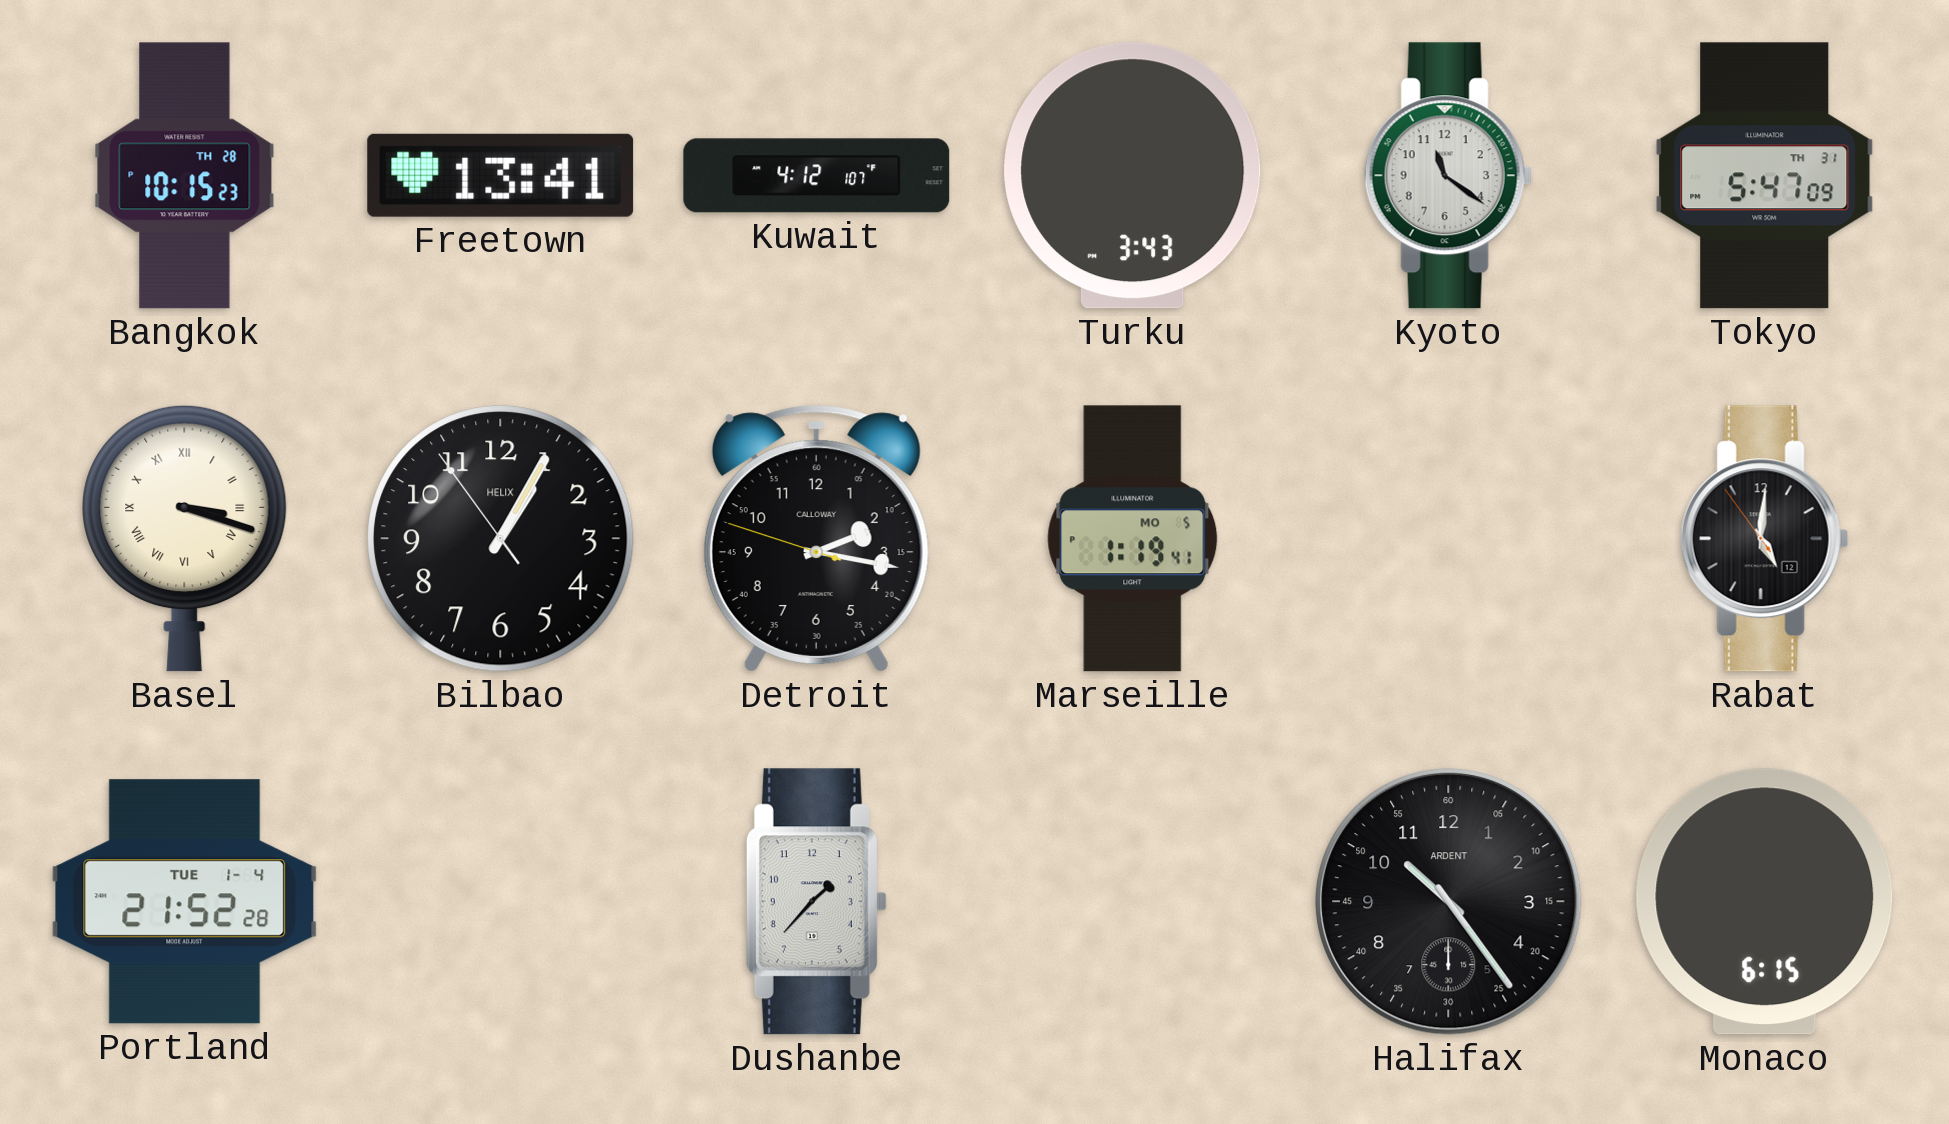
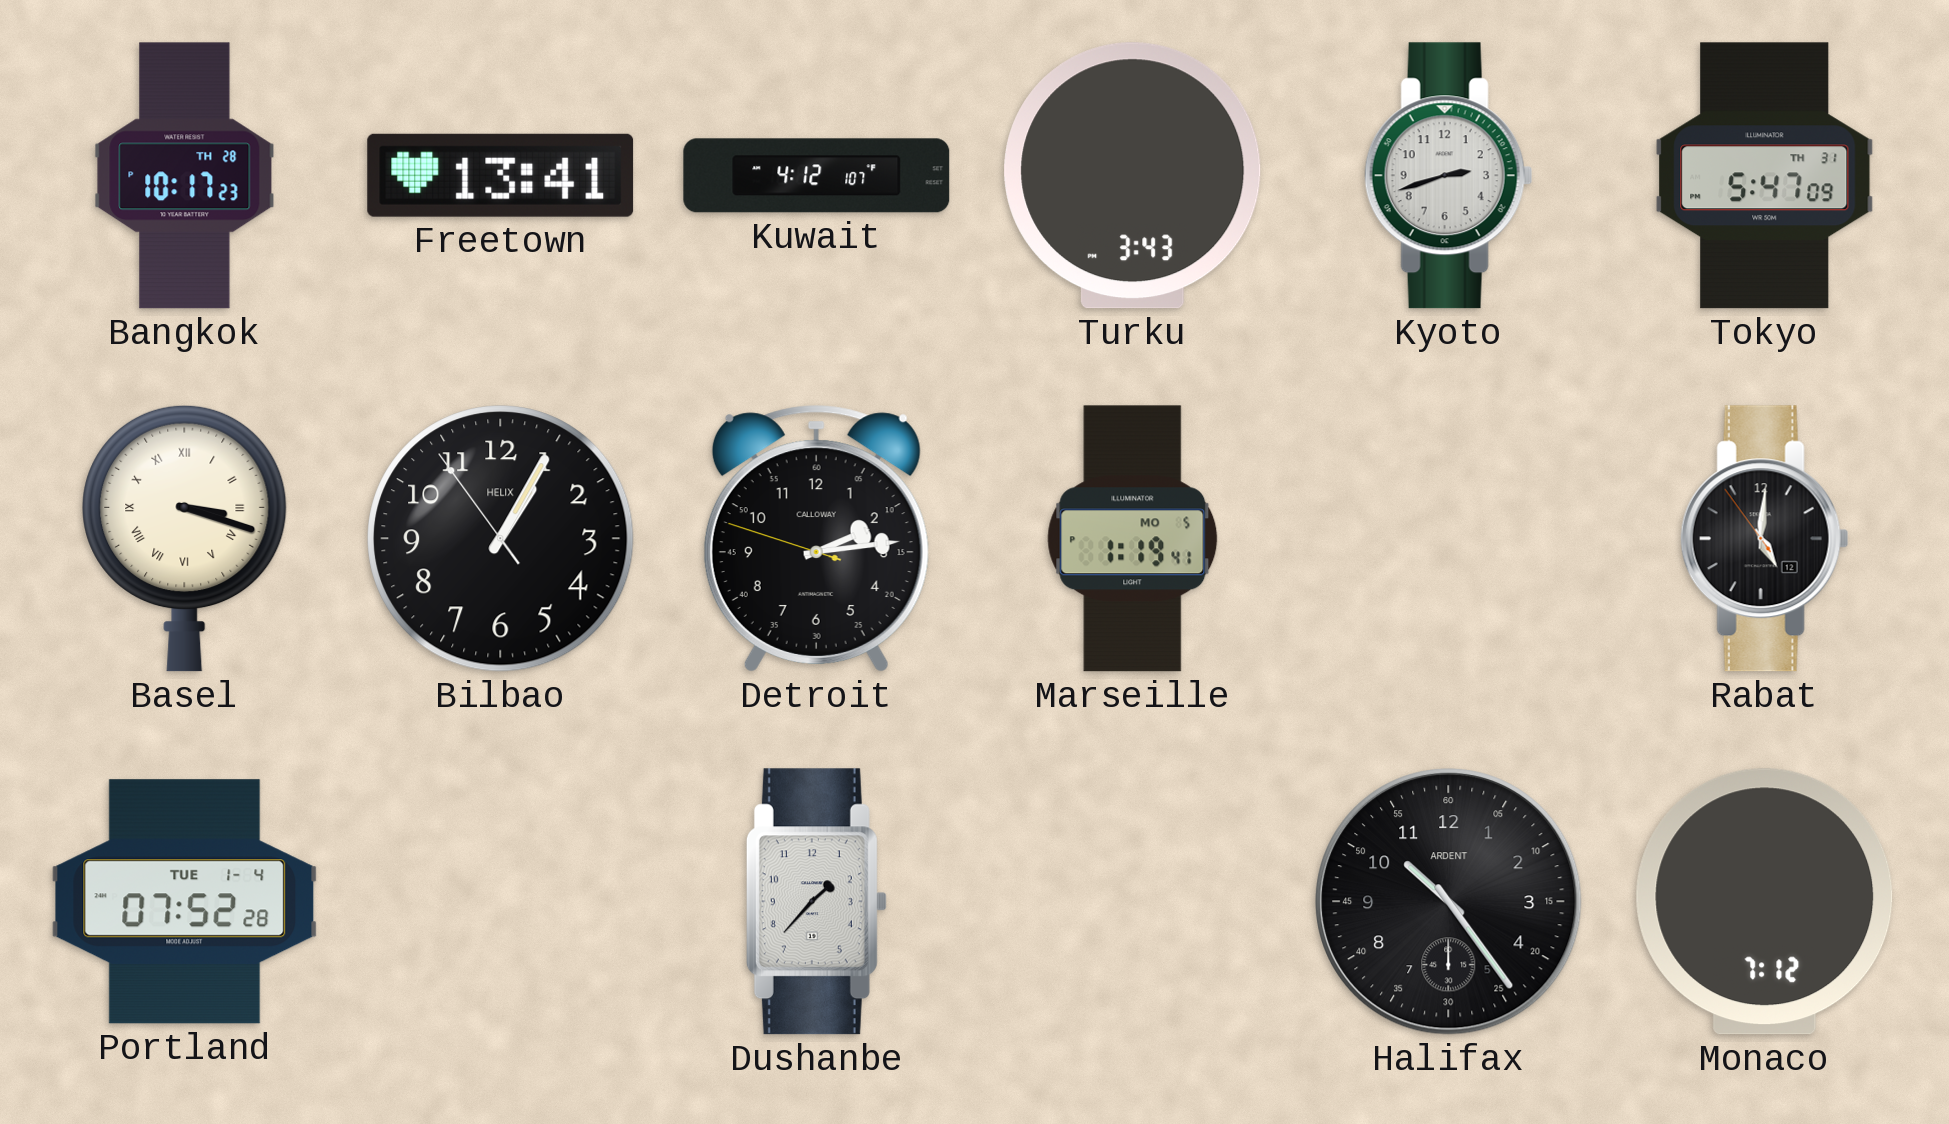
Bangkok: 10:15 -> 10:17
Kyoto: 11:21 -> 2:42
Detroit: 2:16 -> 2:13
Portland: 21:52 -> 07:52
Monaco: 6:15 -> 7:12
